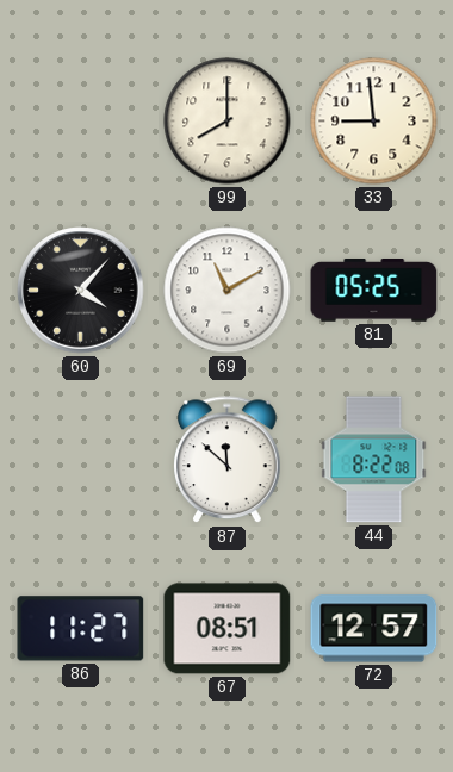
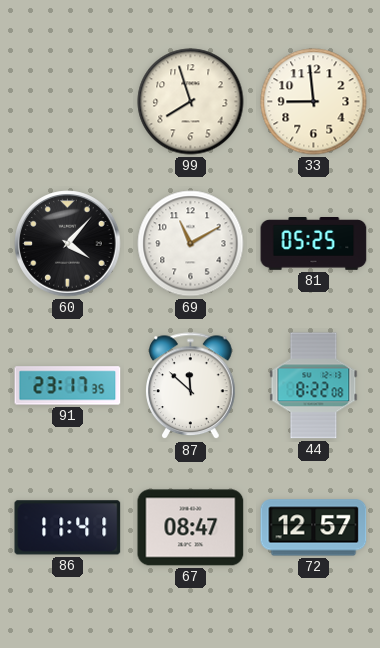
99: 8:00 -> 7:57
91: none -> 23:17
86: 11:27 -> 11:41
67: 08:51 -> 08:47
